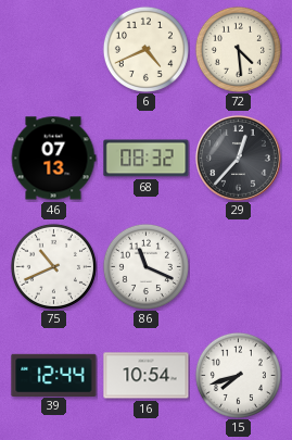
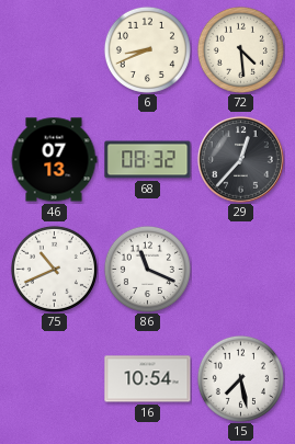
6: 4:41 -> 8:41
39: 12:44 -> none
15: 7:42 -> 7:28
